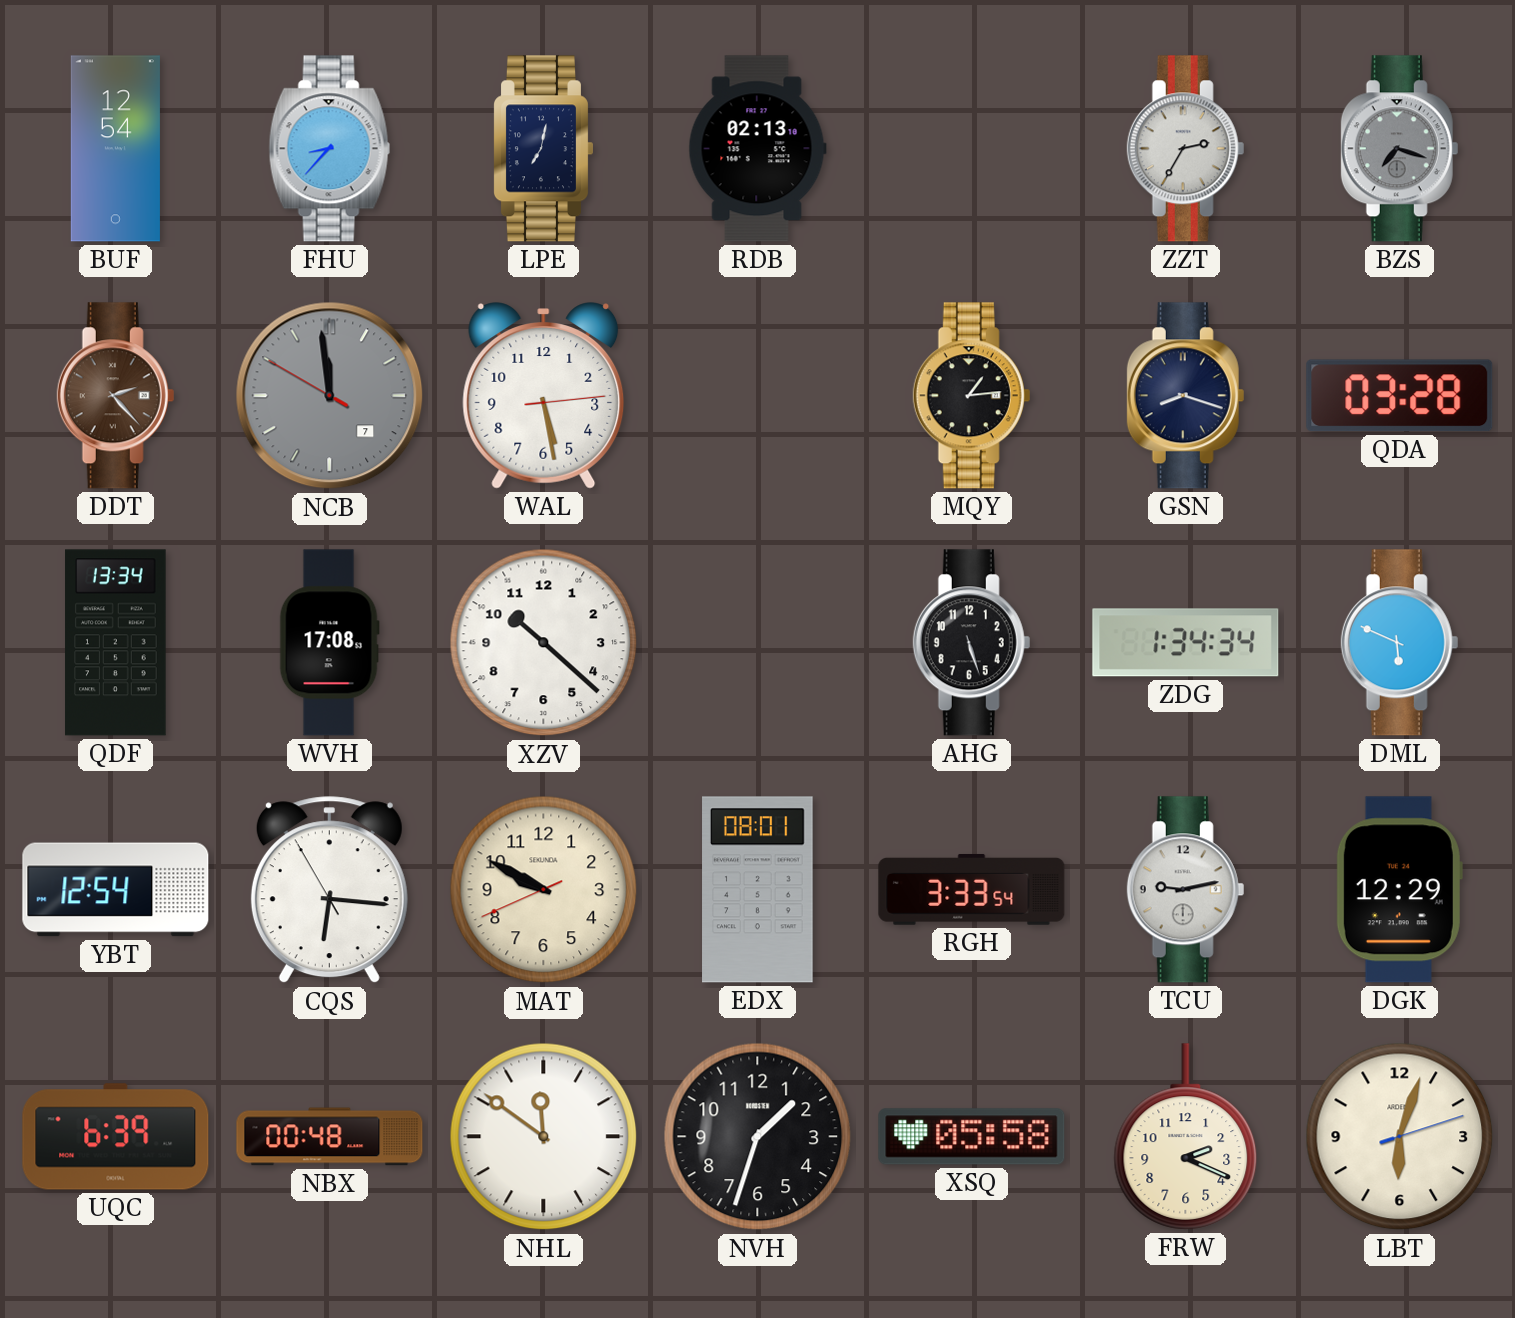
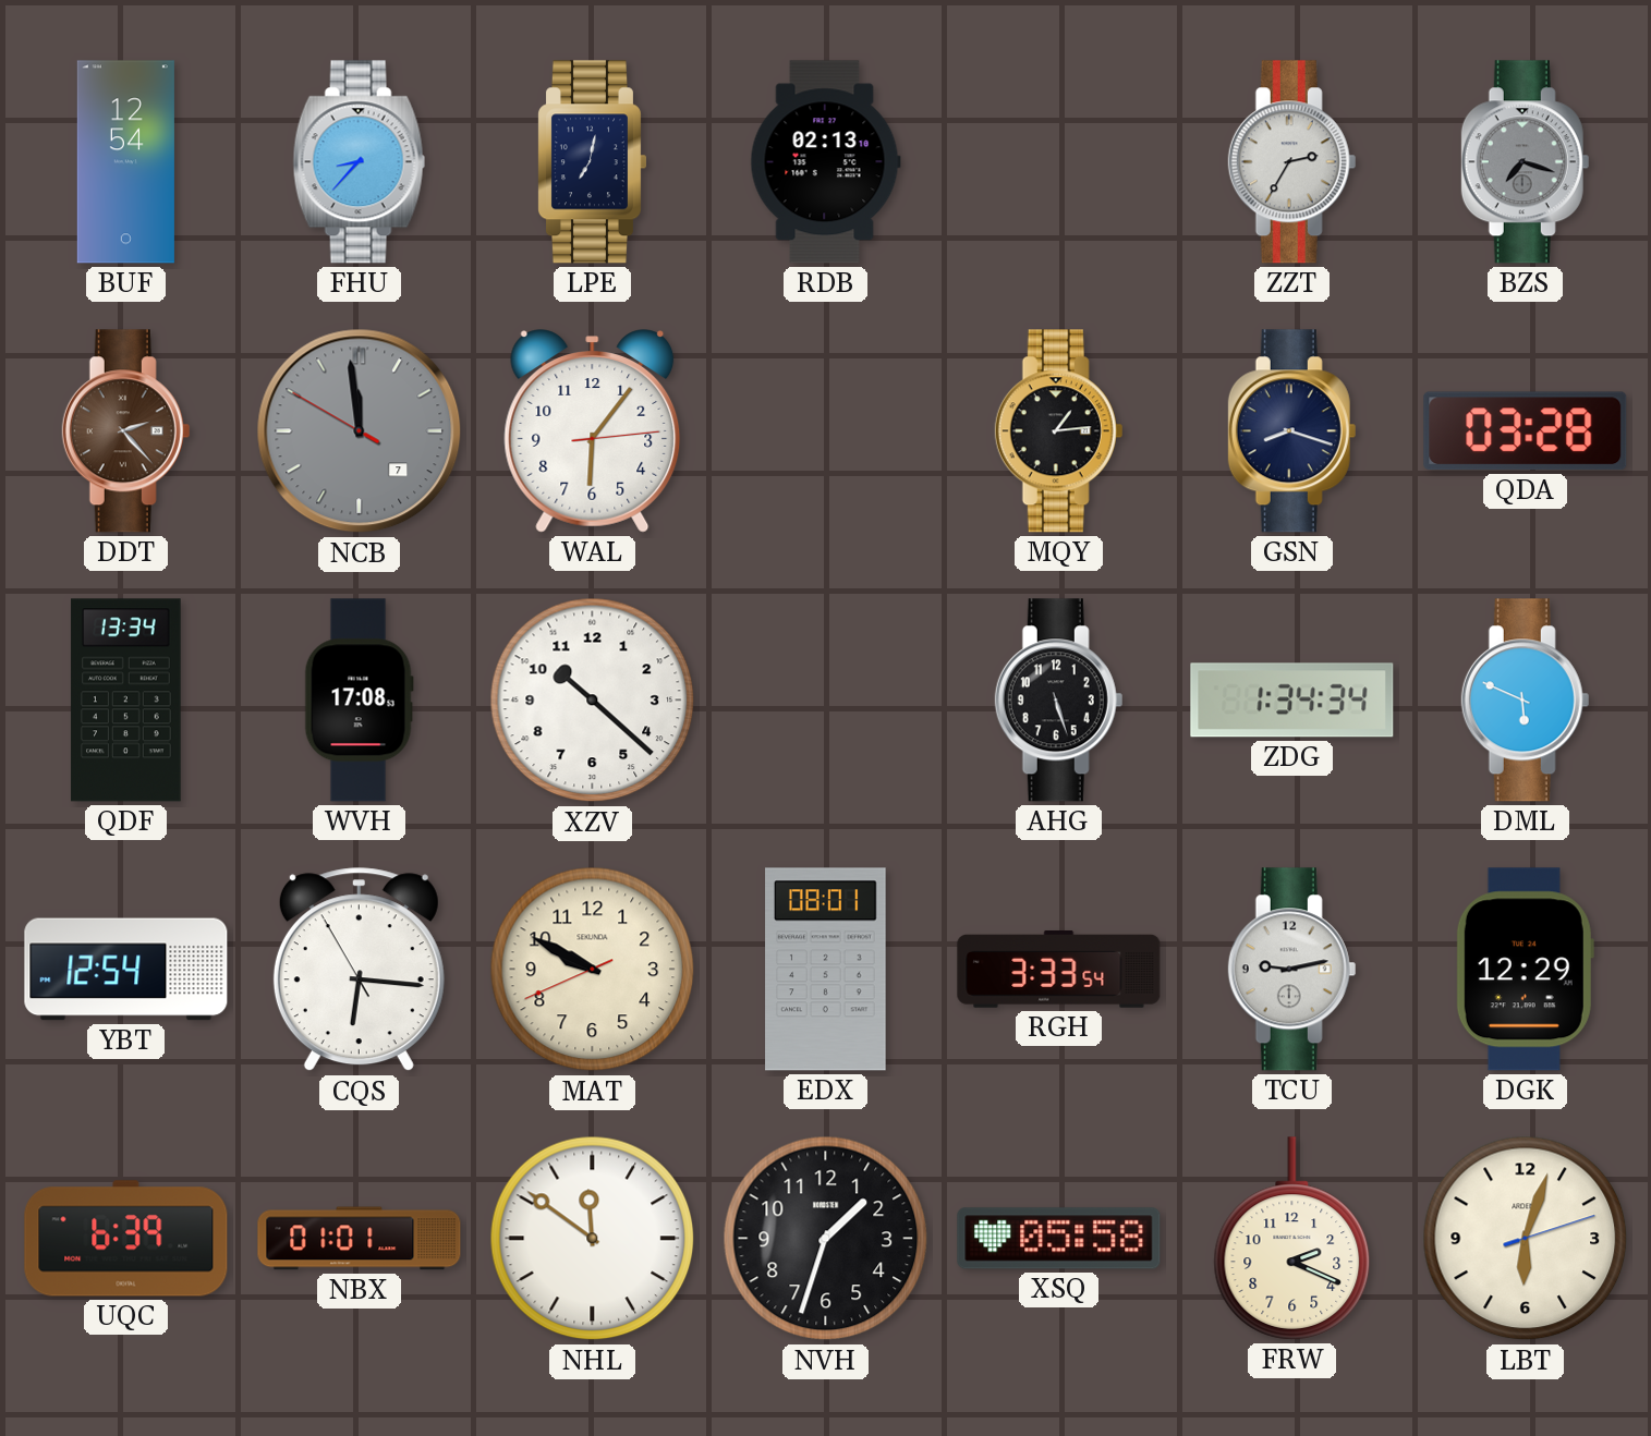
WAL: 5:28 -> 6:06
NBX: 00:48 -> 01:01
